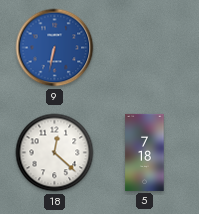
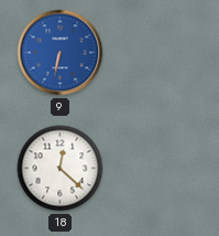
5: 7:18 -> none
